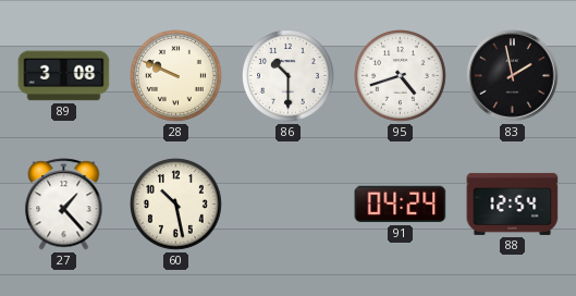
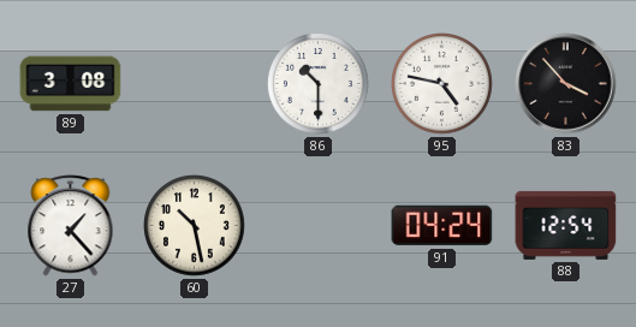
28: 9:49 -> none
95: 4:42 -> 4:47
83: 1:58 -> 3:53
